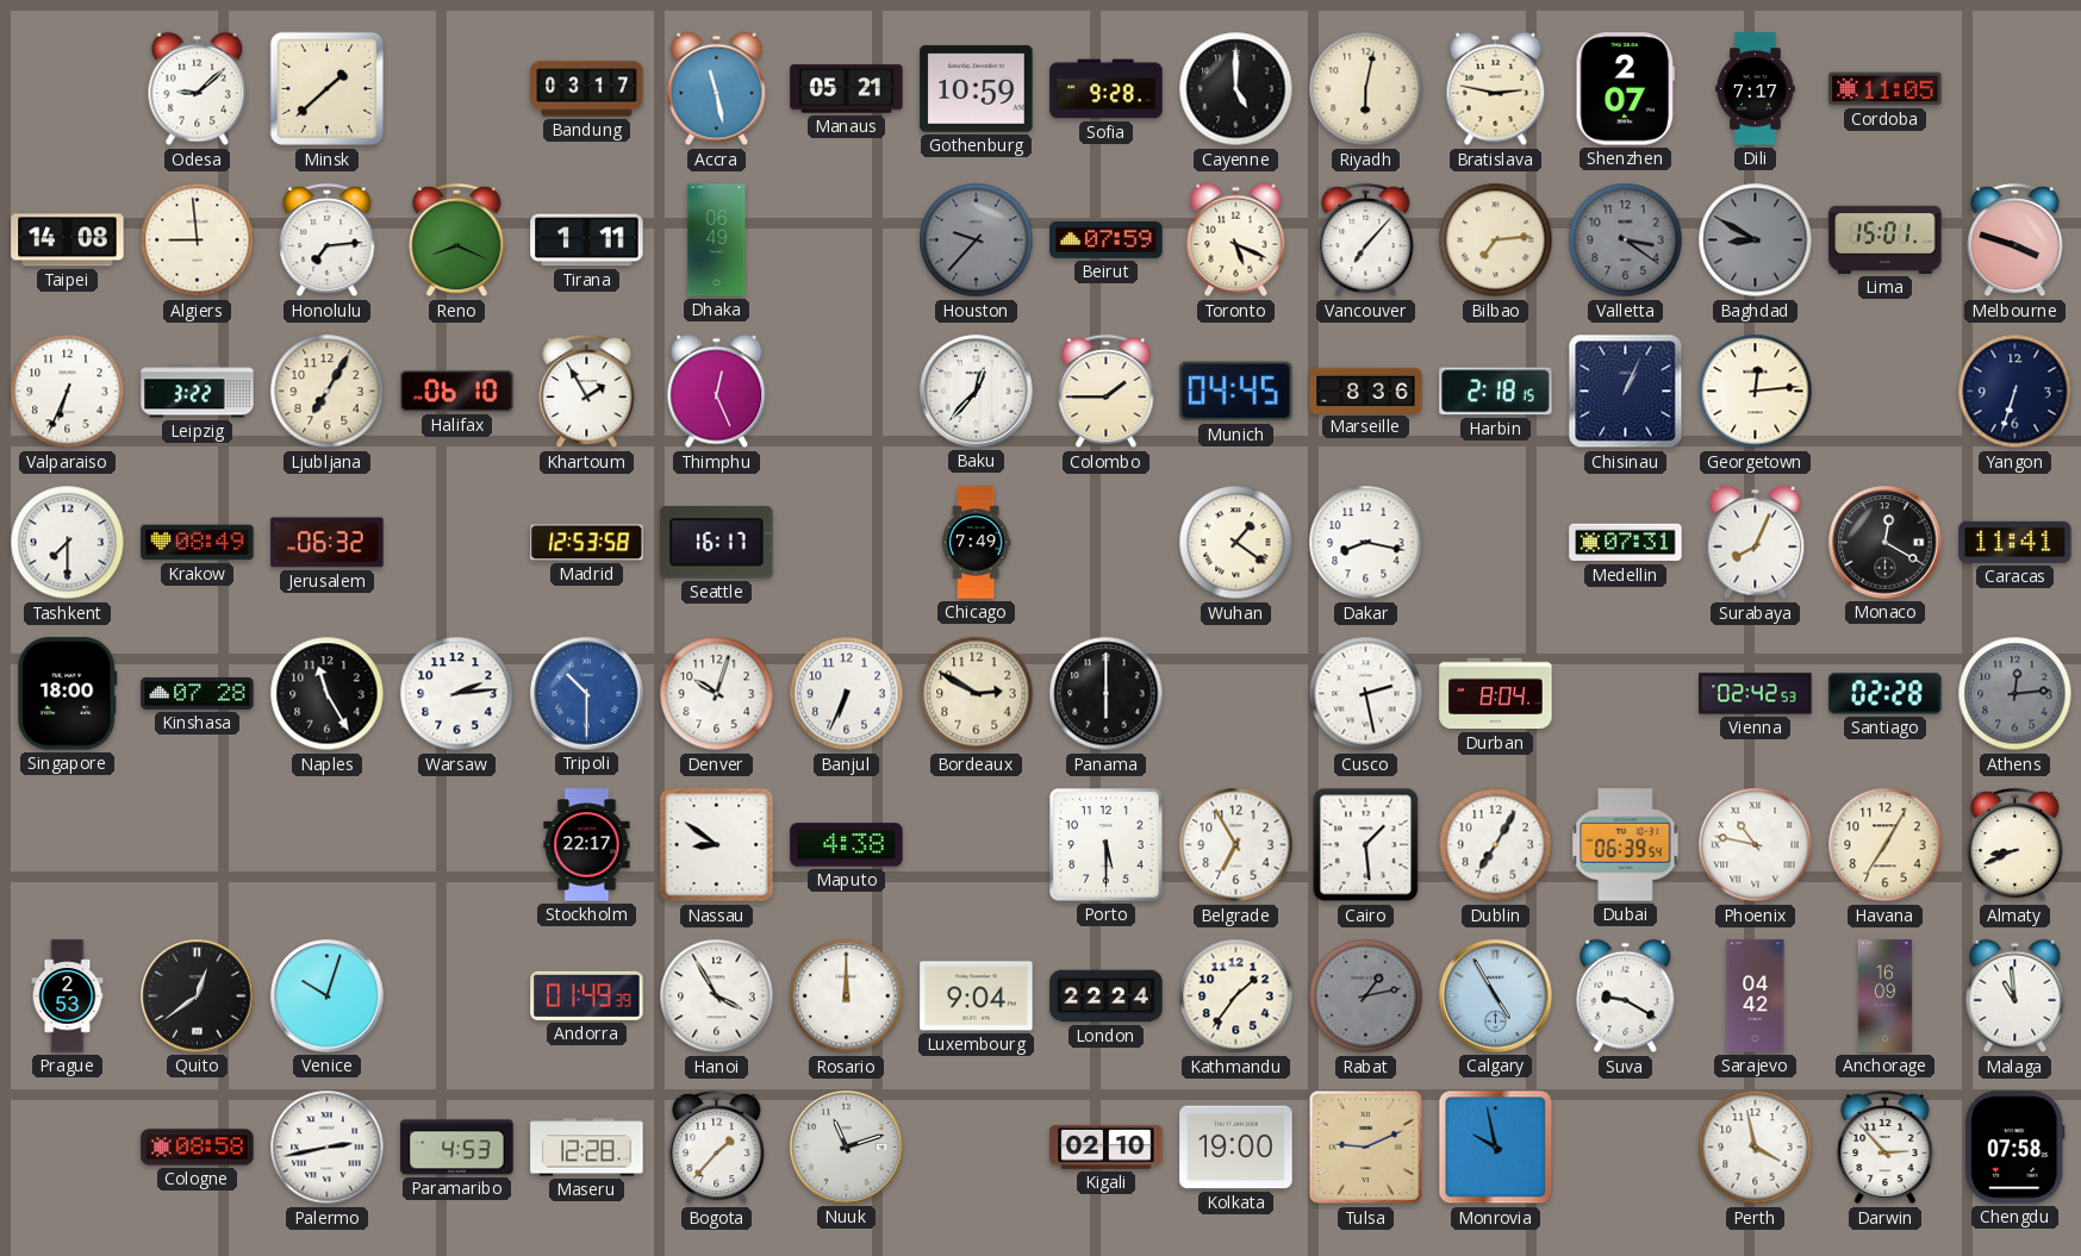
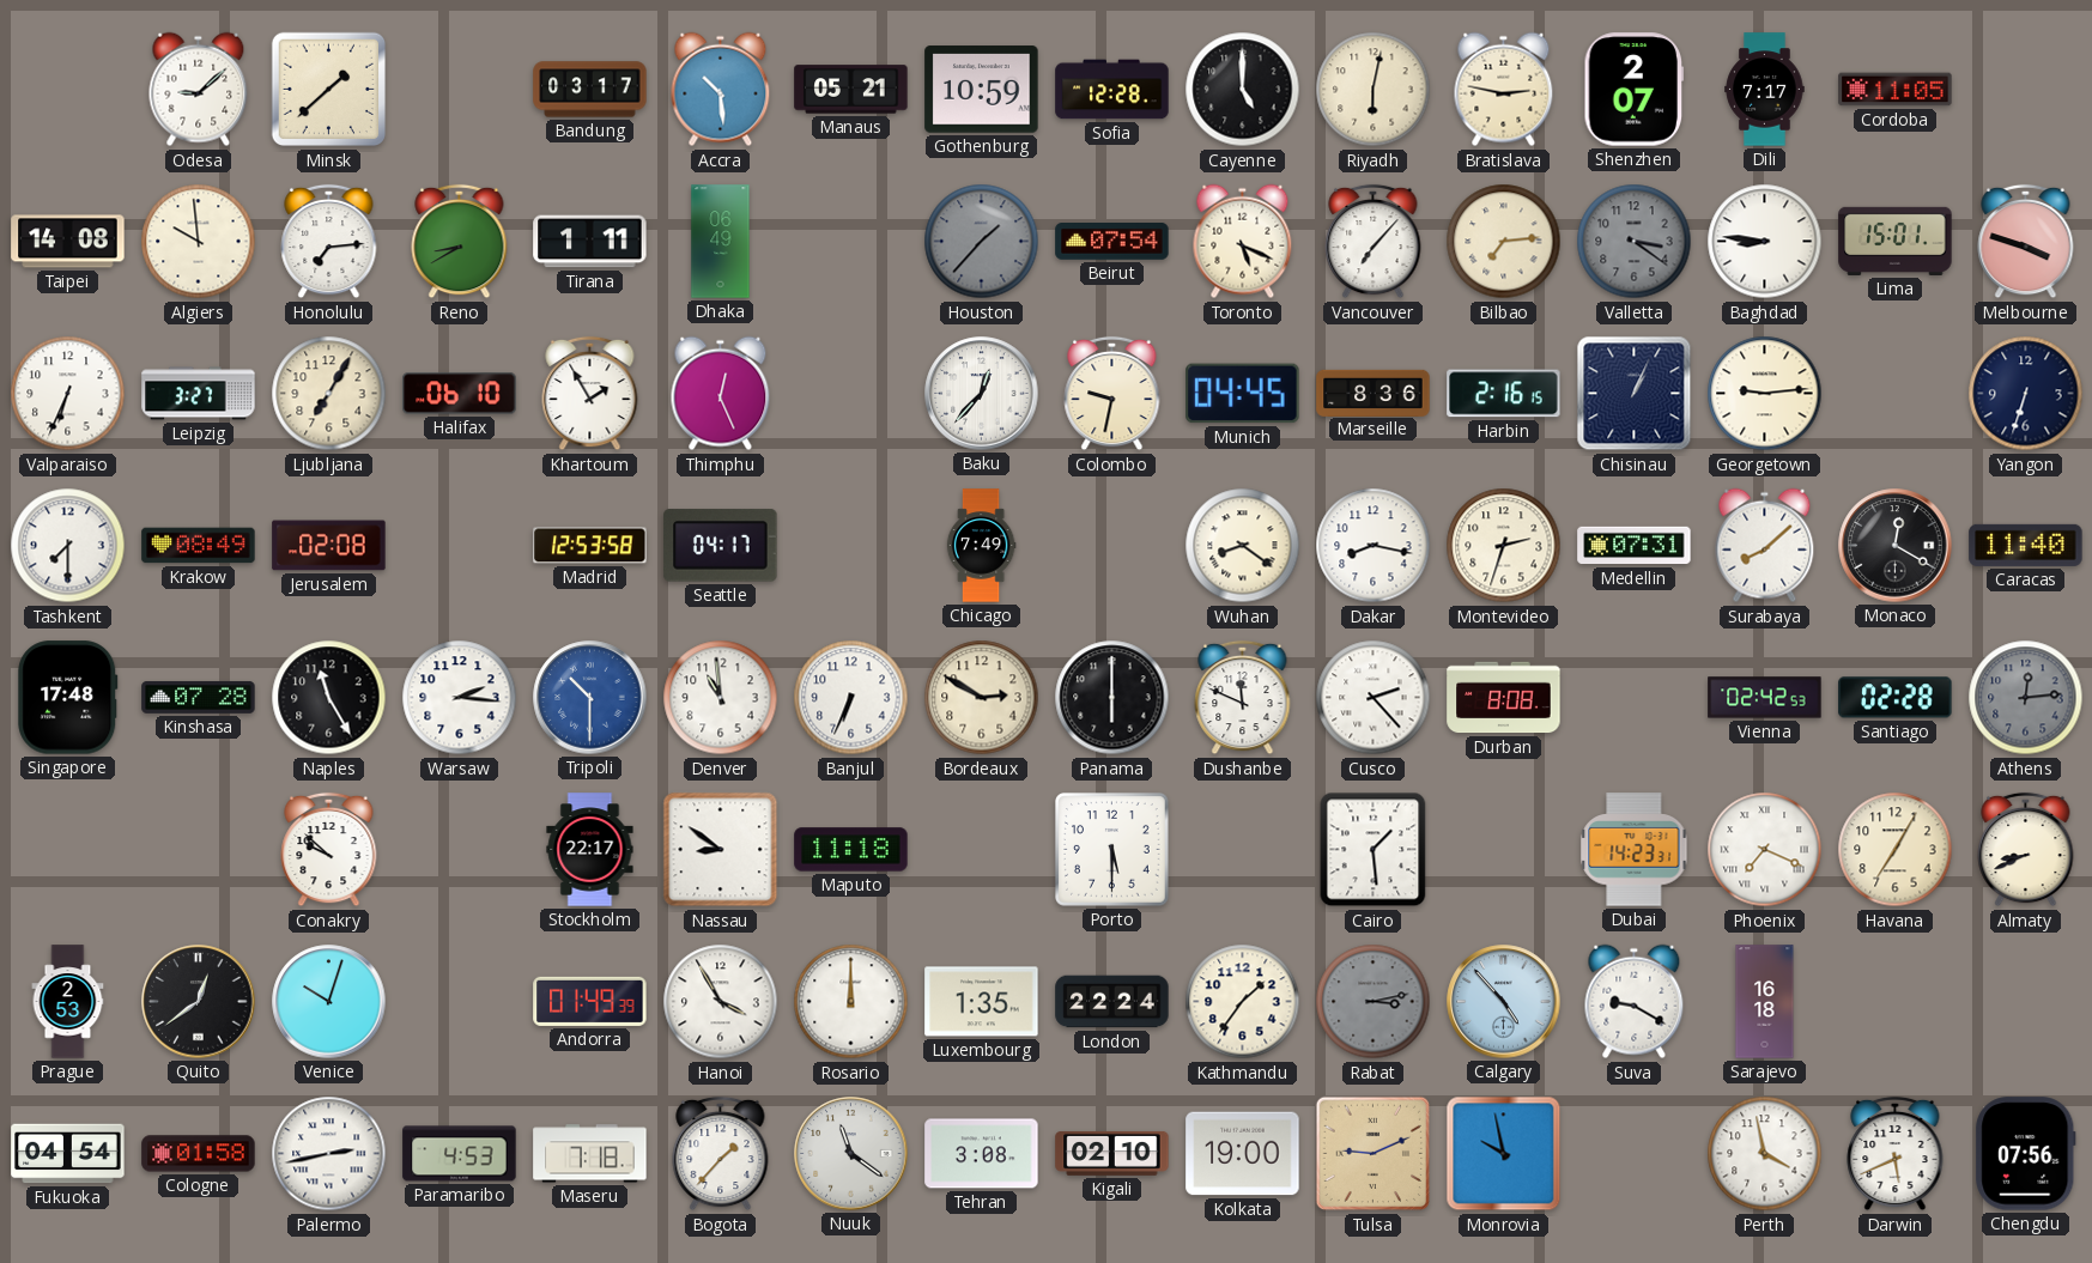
Accra: 11:28 -> 10:29
Sofia: 9:28 -> 12:28
Algiers: 8:59 -> 9:59
Reno: 8:19 -> 8:40
Houston: 9:37 -> 1:37
Beirut: 07:59 -> 07:54
Baghdad: 8:50 -> 8:46
Baghdad dial: grey -> white
Leipzig: 3:22 -> 3:27
Colombo: 1:45 -> 9:32
Harbin: 2:18 -> 2:16
Georgetown: 12:14 -> 9:14
Jerusalem: 06:32 -> 02:08
Seattle: 16:17 -> 04:17
Wuhan: 1:21 -> 8:21
Montevideo: none -> 2:33
Surabaya: 8:04 -> 8:08
Caracas: 11:41 -> 11:40
Singapore: 18:00 -> 17:48
Warsaw: 2:14 -> 2:16
Denver: 10:03 -> 10:59
Dushanbe: none -> 11:49
Cusco: 2:28 -> 2:23
Durban: 8:04 -> 8:08
Conakry: none -> 9:52
Maputo: 4:38 -> 11:18
Belgrade: 6:55 -> none
Dublin: 7:05 -> none
Dubai: 06:39 -> 14:23
Phoenix: 10:47 -> 7:19
Luxembourg: 9:04 -> 1:35
Rabat: 1:13 -> 3:13
Calgary: 4:55 -> 4:53
Sarajevo: 04:42 -> 16:18
Anchorage: 16:09 -> none
Malaga: 10:59 -> none
Fukuoka: none -> 04:54
Cologne: 08:58 -> 01:58
Maseru: 12:28 -> 7:18
Nuuk: 11:12 -> 11:21
Tehran: none -> 3:08
Darwin: 2:53 -> 5:41
Chengdu: 07:58 -> 07:56
